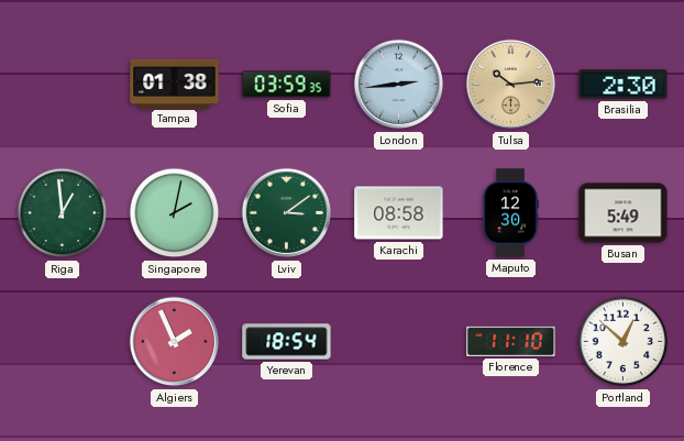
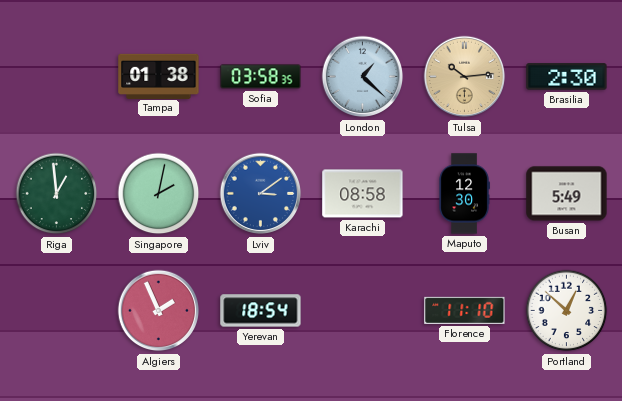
Sofia: 03:59 -> 03:58
London: 2:44 -> 1:22
Lviv dial: green -> blue
